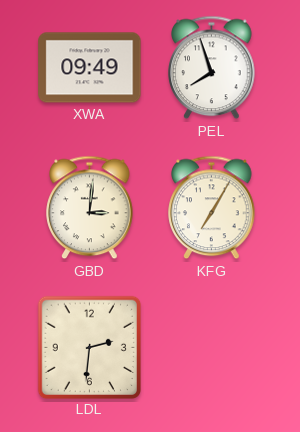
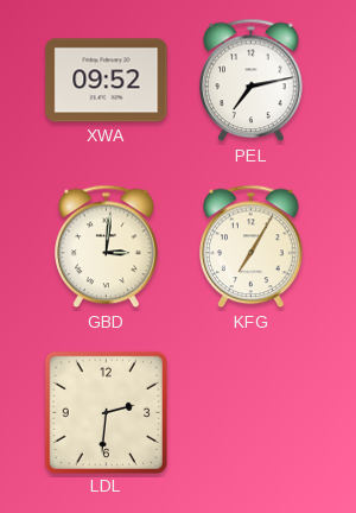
XWA: 09:49 -> 09:52
PEL: 7:57 -> 7:13
